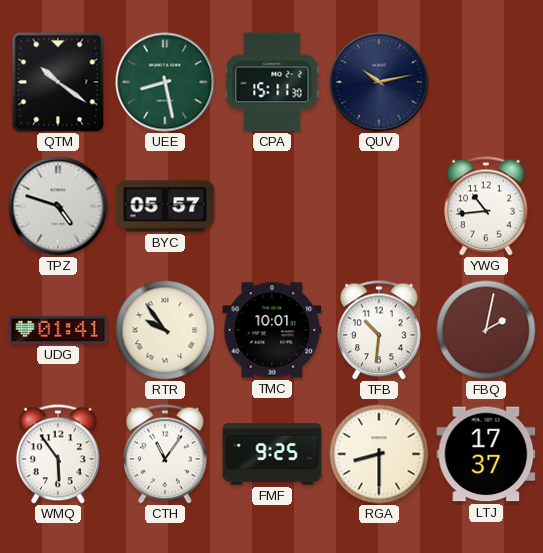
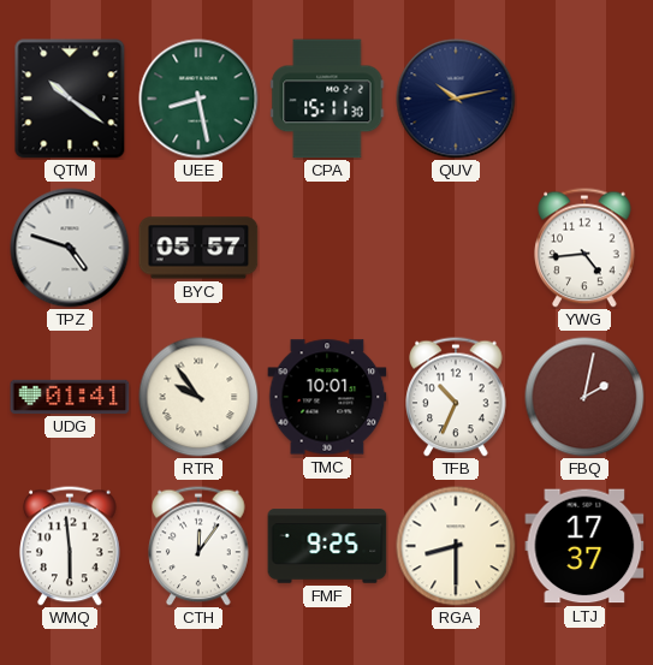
YWG: 10:44 -> 4:44
TFB: 10:31 -> 10:34
WMQ: 5:54 -> 5:59
CTH: 11:06 -> 12:06
